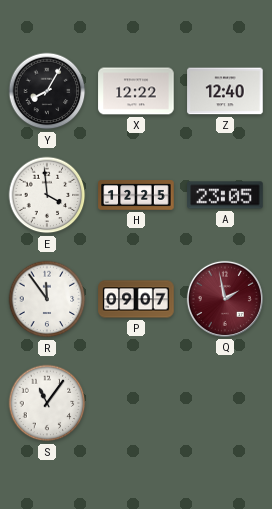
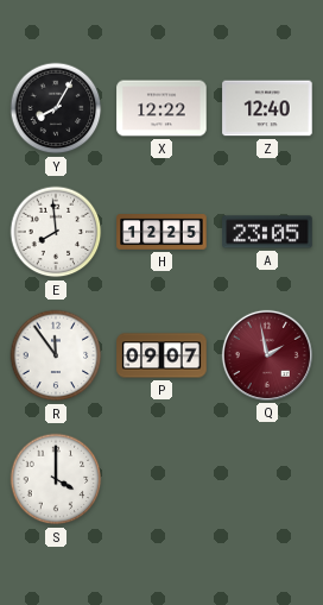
E: 3:59 -> 7:59
S: 11:06 -> 4:00
